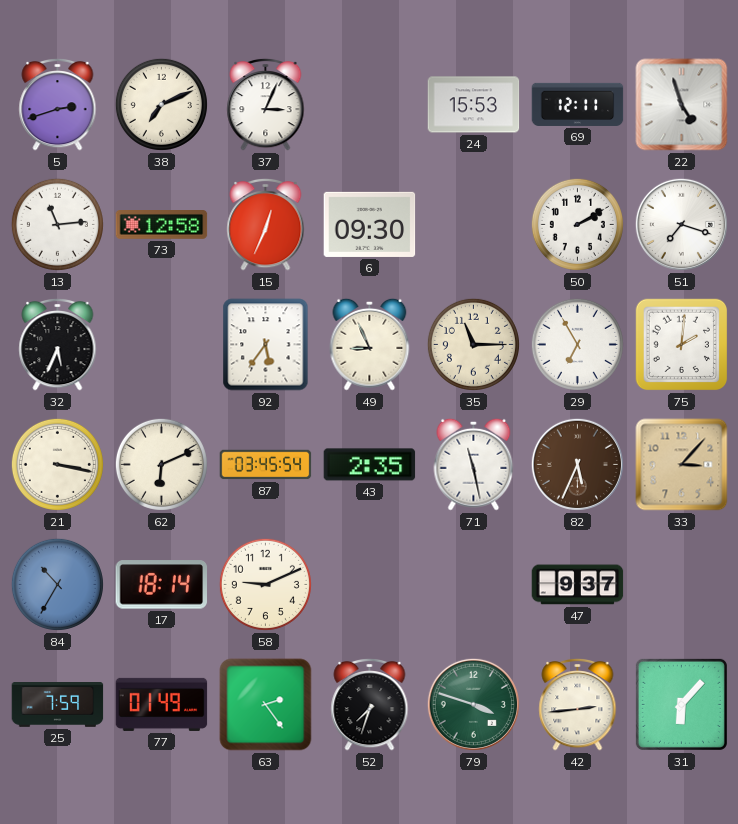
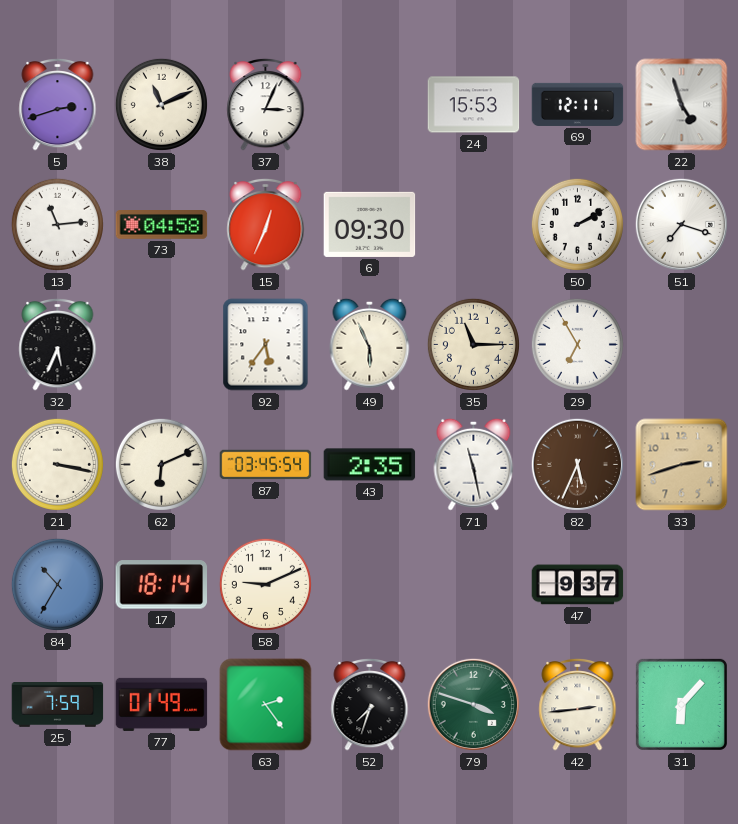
38: 7:11 -> 11:11
73: 12:58 -> 04:58
49: 8:56 -> 5:56
75: 2:01 -> none
33: 3:07 -> 2:42
